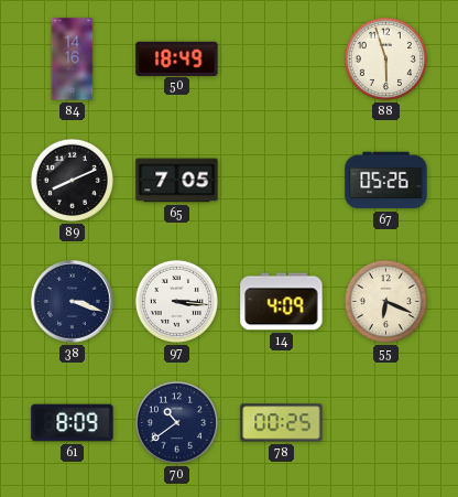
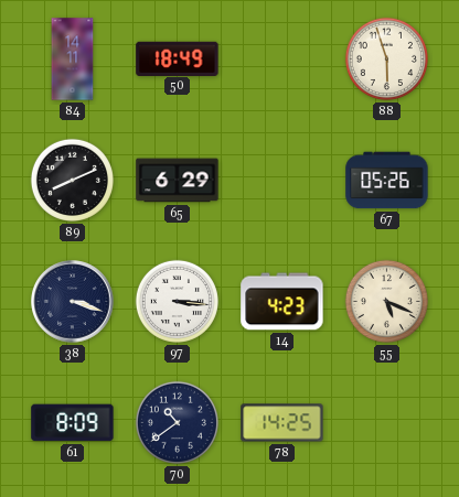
84: 14:16 -> 14:11
65: 7:05 -> 6:29
14: 4:09 -> 4:23
55: 6:19 -> 5:19
78: 00:25 -> 14:25
